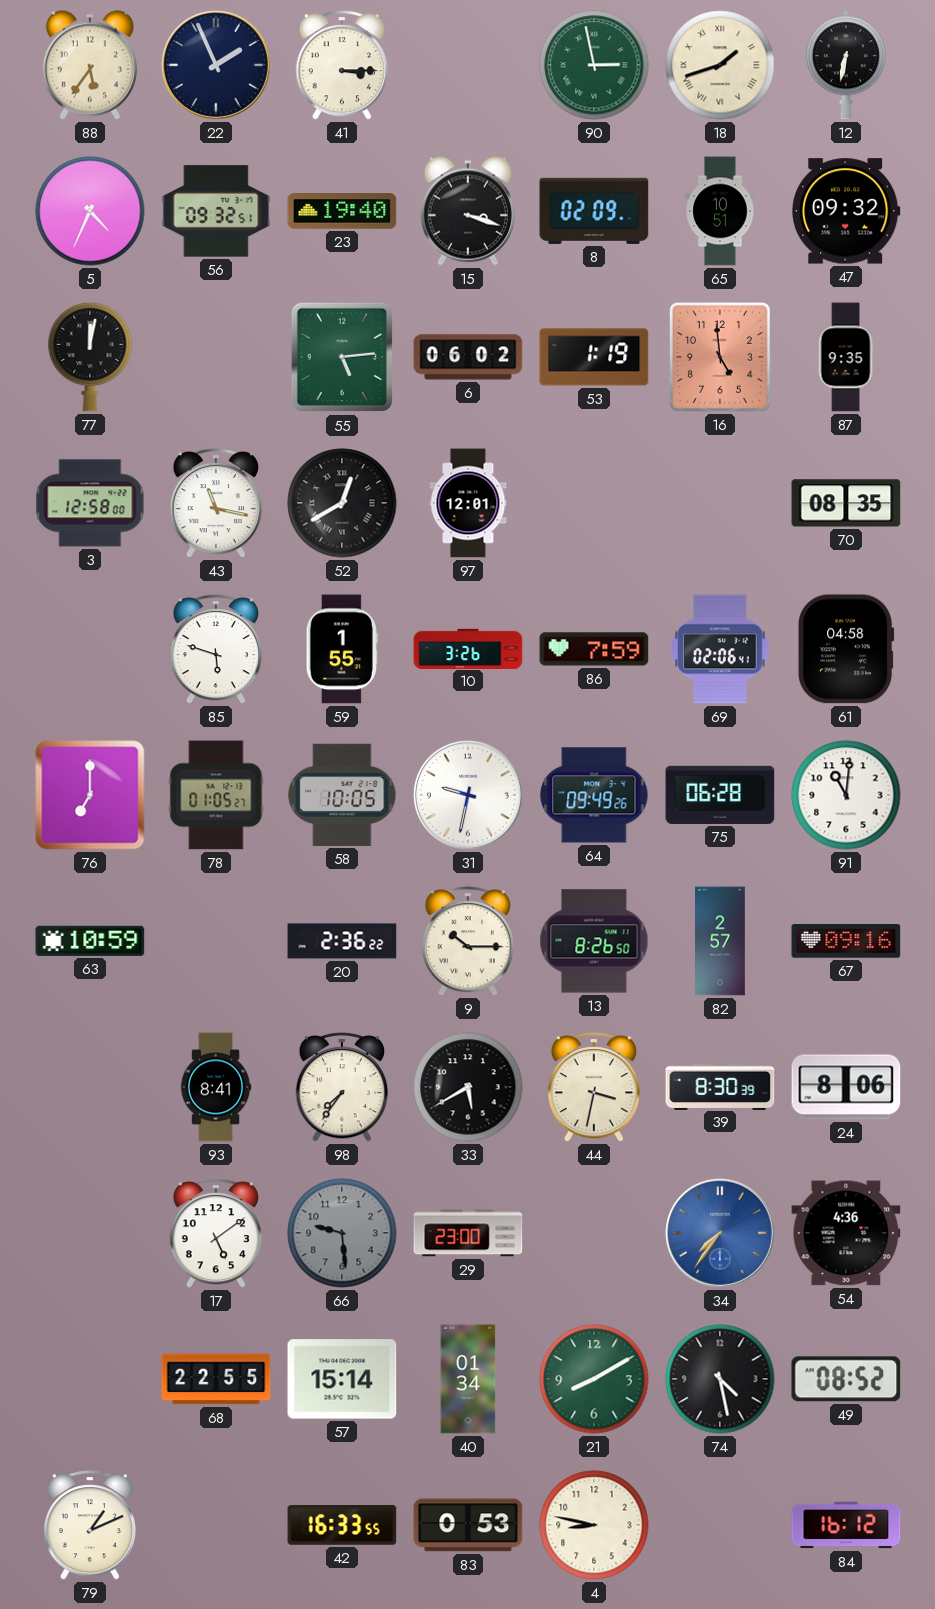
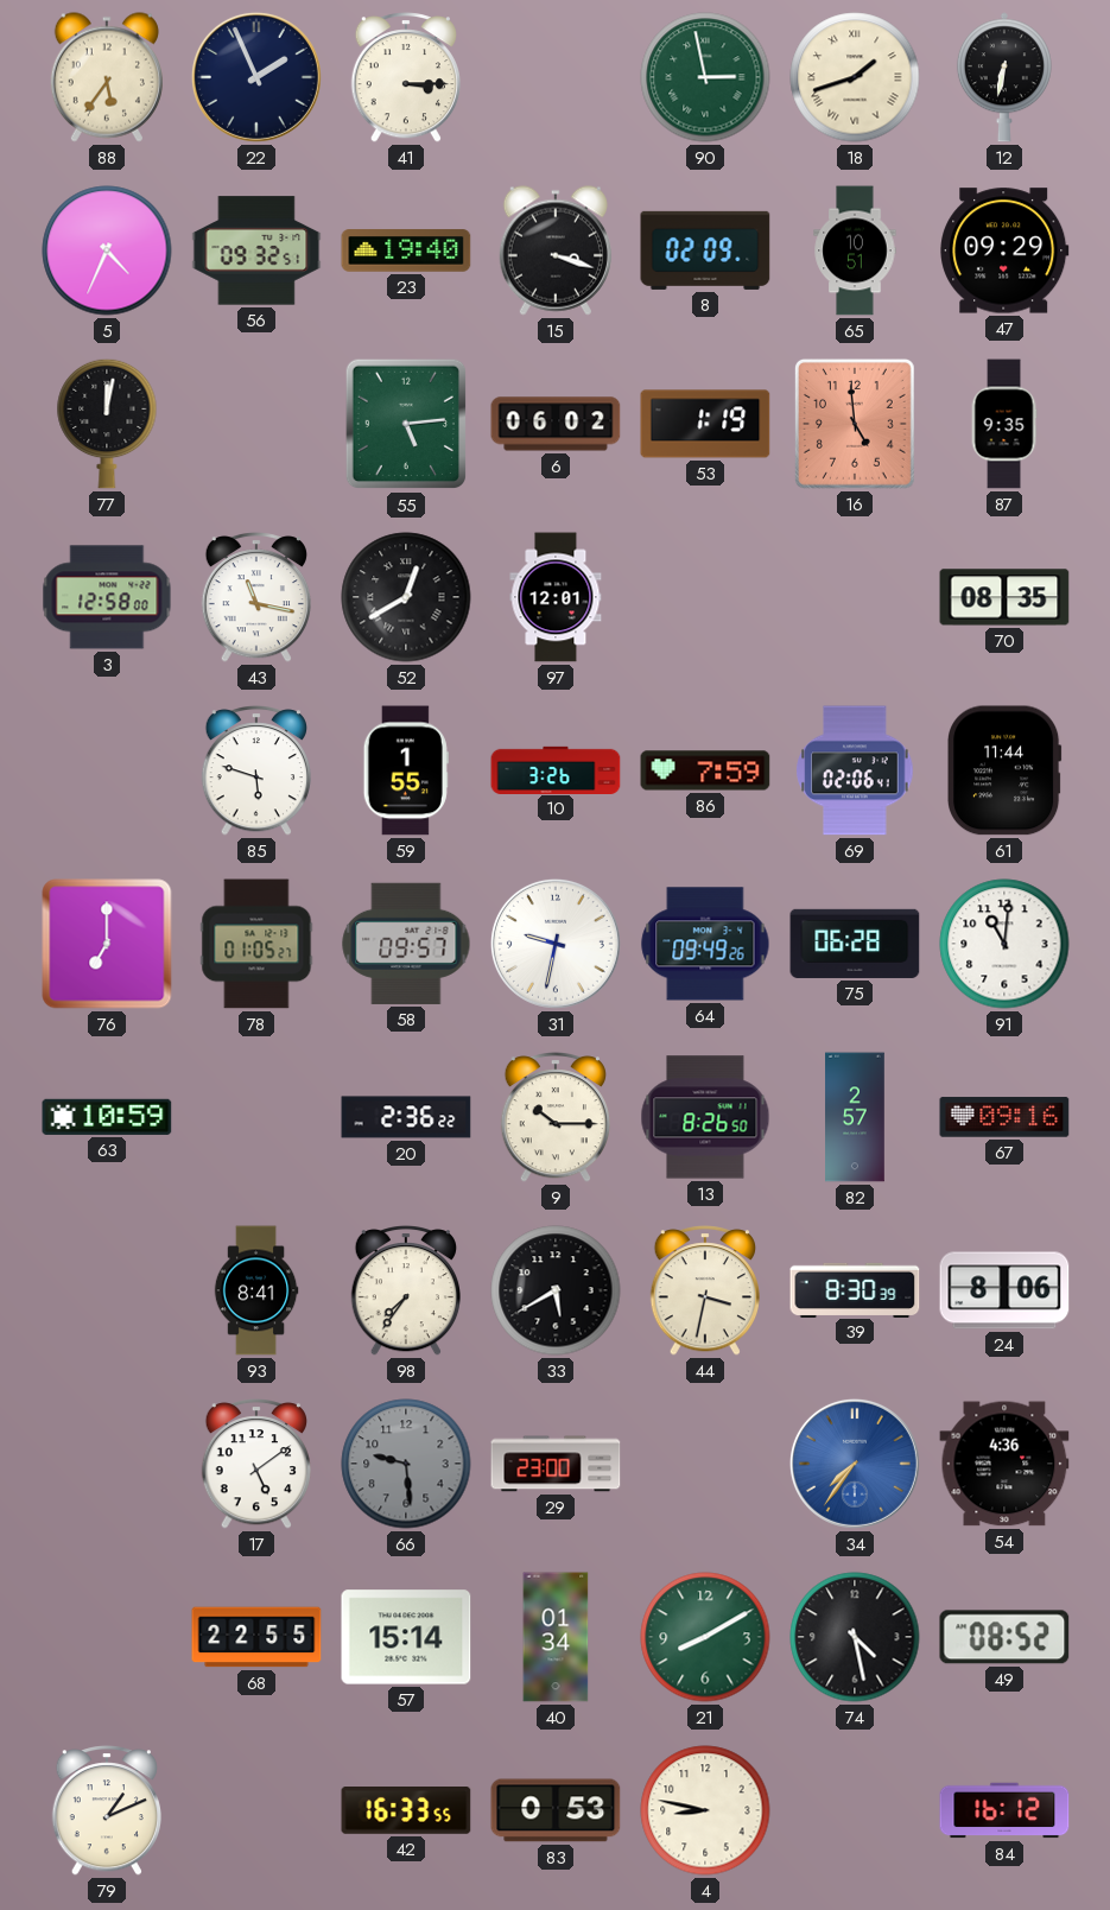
47: 09:32 -> 09:29
61: 04:58 -> 11:44
58: 10:05 -> 09:57
